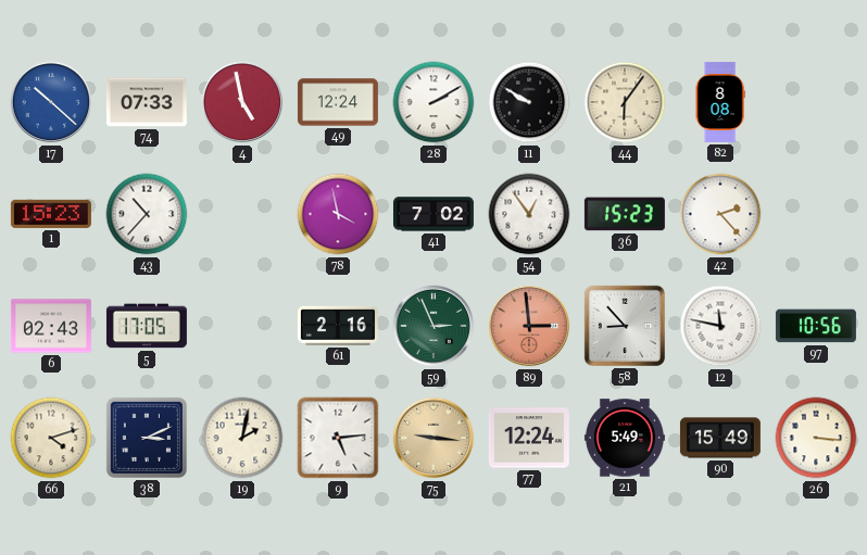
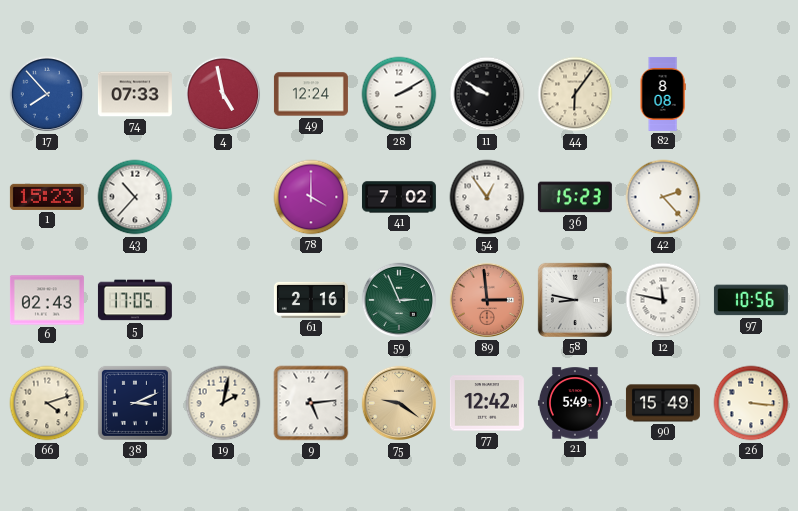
17: 10:22 -> 7:53
78: 3:58 -> 4:00
58: 8:53 -> 8:47
75: 9:16 -> 9:21
77: 12:24 -> 12:42
